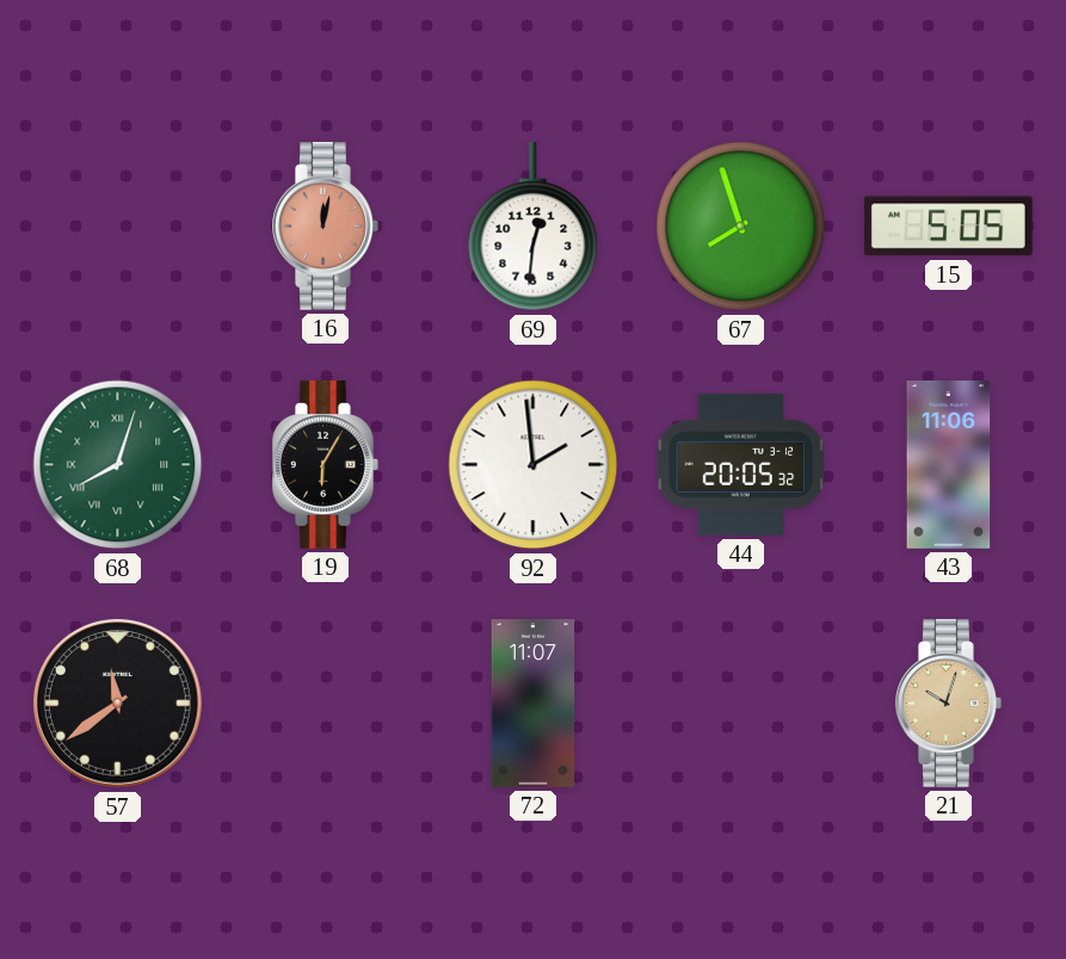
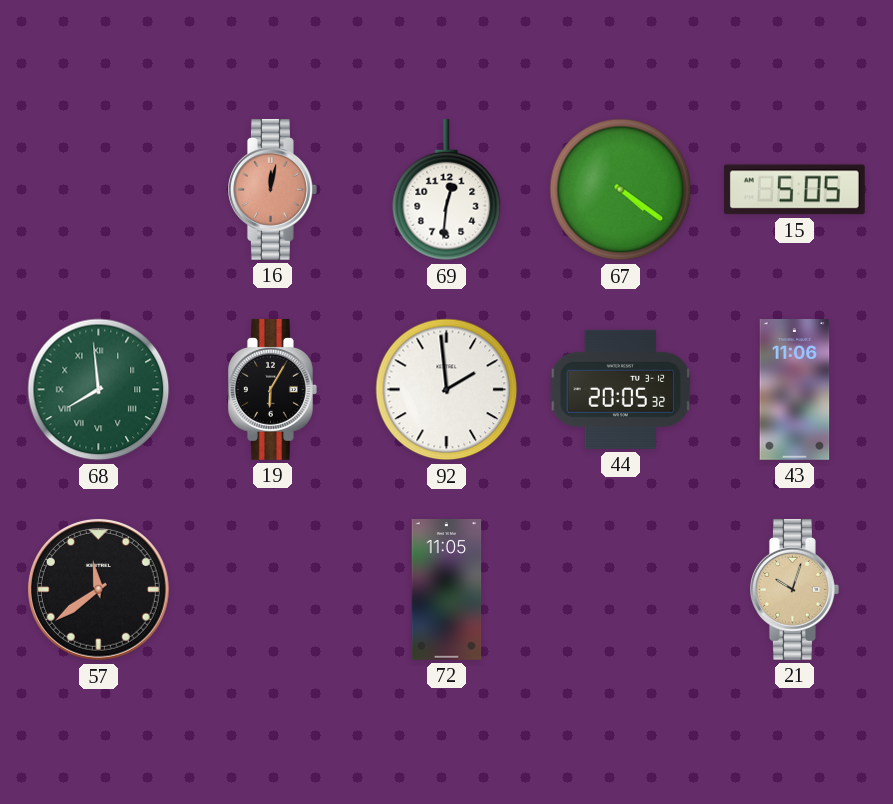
67: 7:57 -> 4:21
68: 8:03 -> 7:59
72: 11:07 -> 11:05
